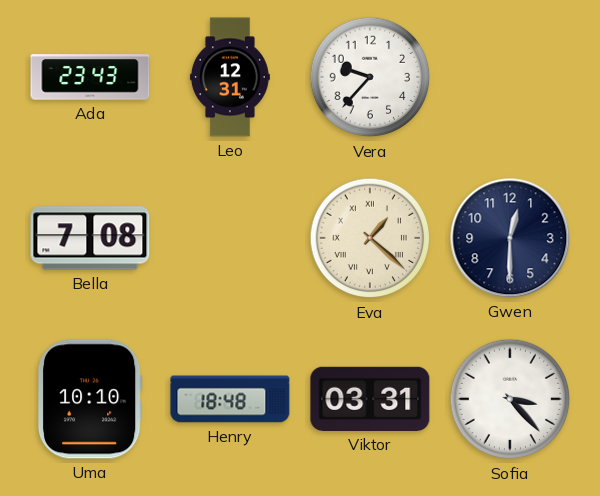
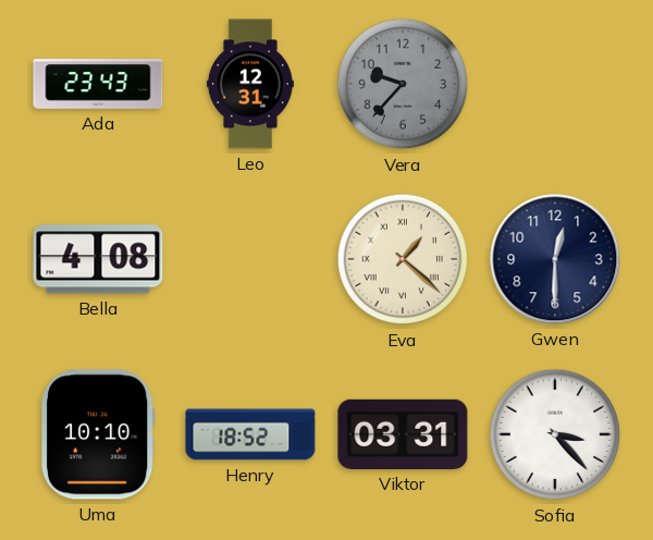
Vera dial: white -> grey
Bella: 7:08 -> 4:08
Henry: 18:48 -> 18:52
